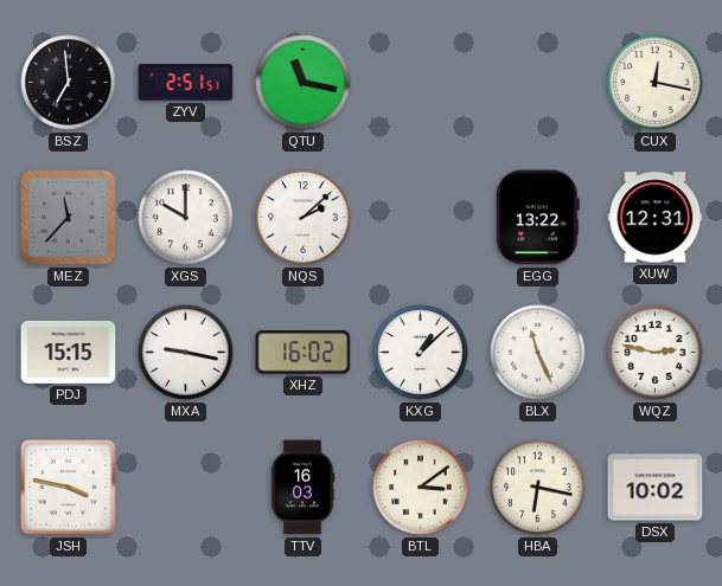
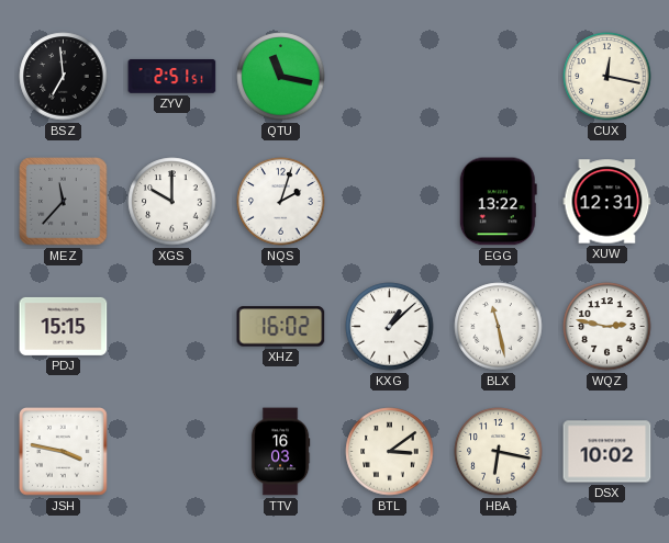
NQS: 2:08 -> 2:03
MXA: 9:17 -> none
BLX: 11:26 -> 11:28
